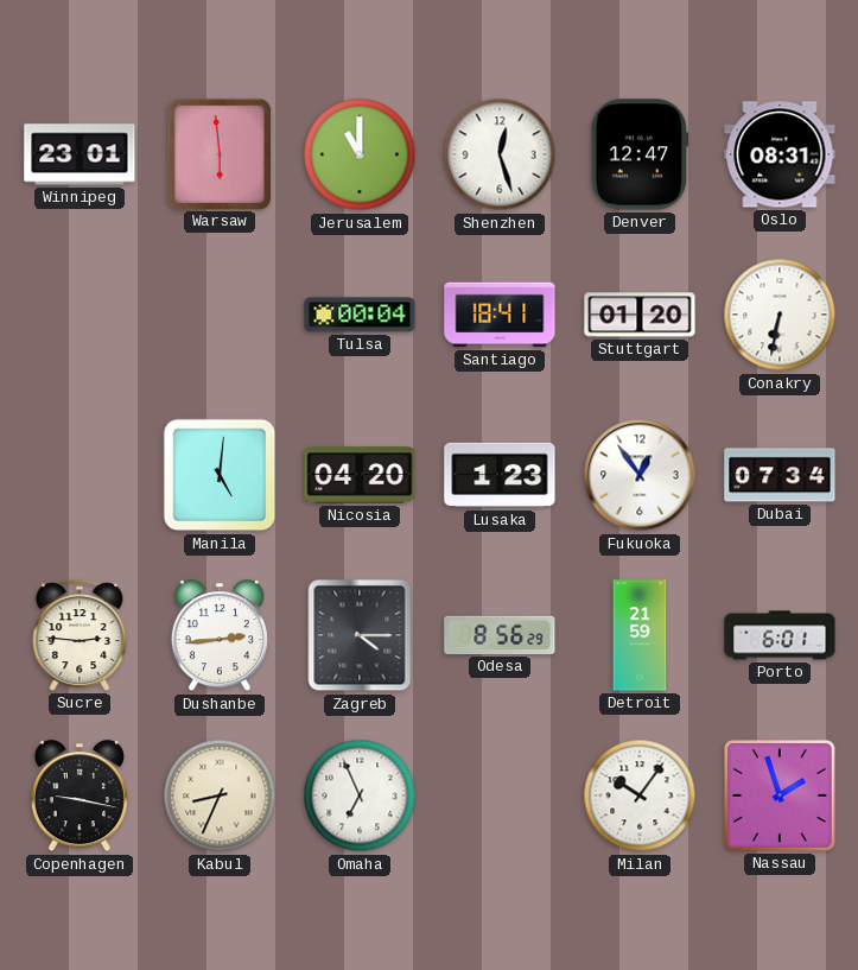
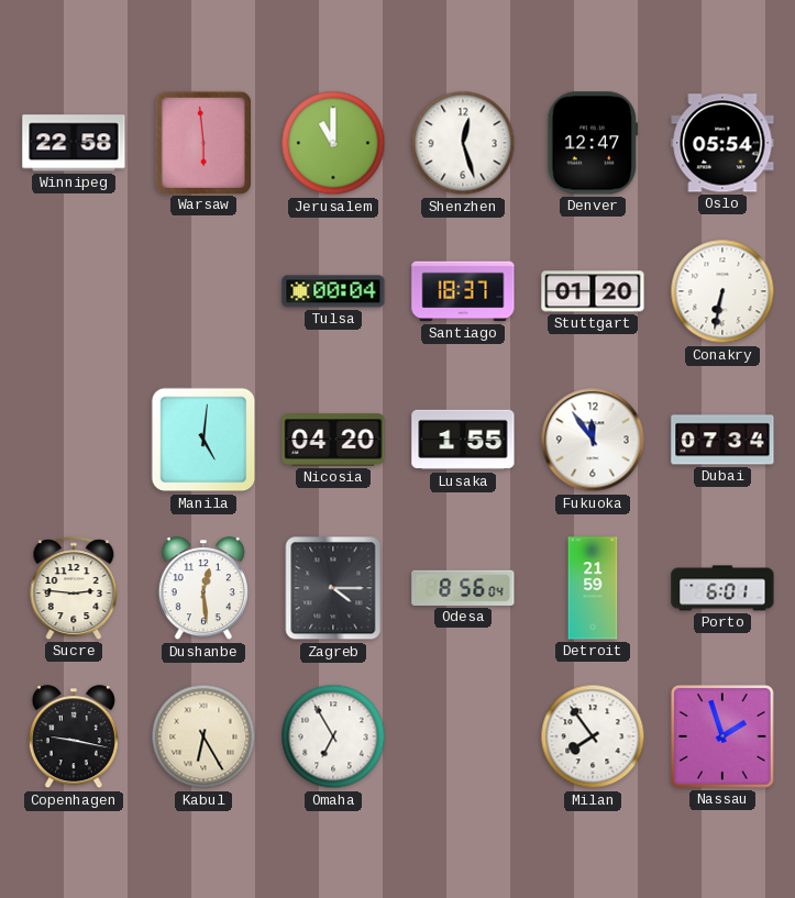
Winnipeg: 23:01 -> 22:58
Oslo: 08:31 -> 05:54
Santiago: 18:41 -> 18:37
Lusaka: 1:23 -> 1:55
Fukuoka: 12:54 -> 11:54
Dushanbe: 2:44 -> 12:29
Odesa: 8:56:29 -> 8:56:04
Kabul: 8:34 -> 6:25
Omaha: 6:56 -> 6:55
Milan: 10:06 -> 7:54
